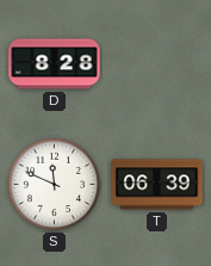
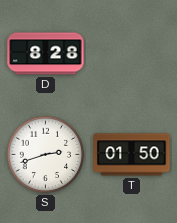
S: 11:49 -> 2:42
T: 06:39 -> 01:50
